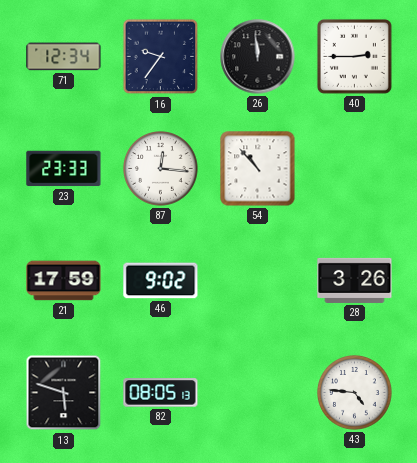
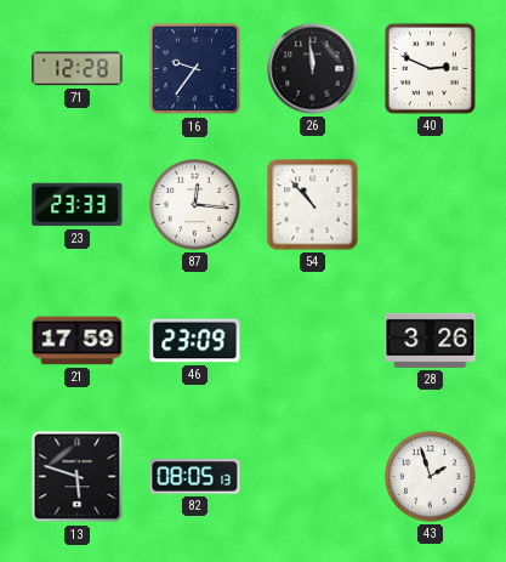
71: 12:34 -> 12:28
40: 2:45 -> 2:49
46: 9:02 -> 23:09
43: 4:46 -> 1:57
